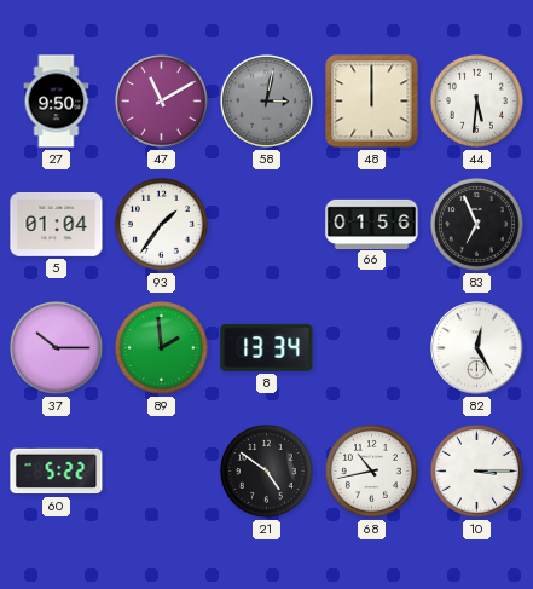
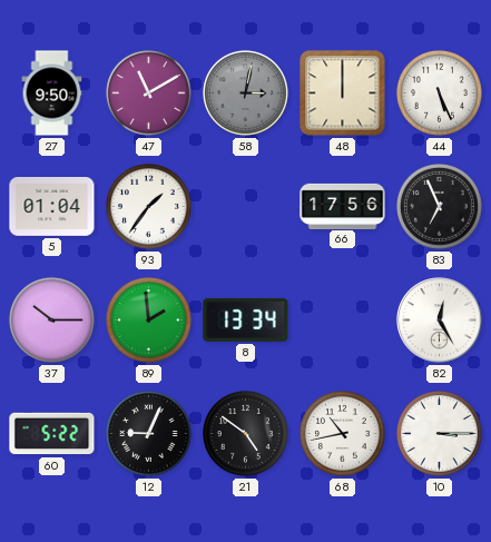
44: 5:31 -> 5:26
66: 01:56 -> 17:56
12: none -> 9:04
